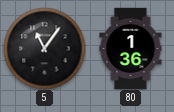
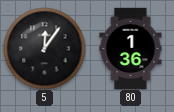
5: 11:06 -> 12:06
